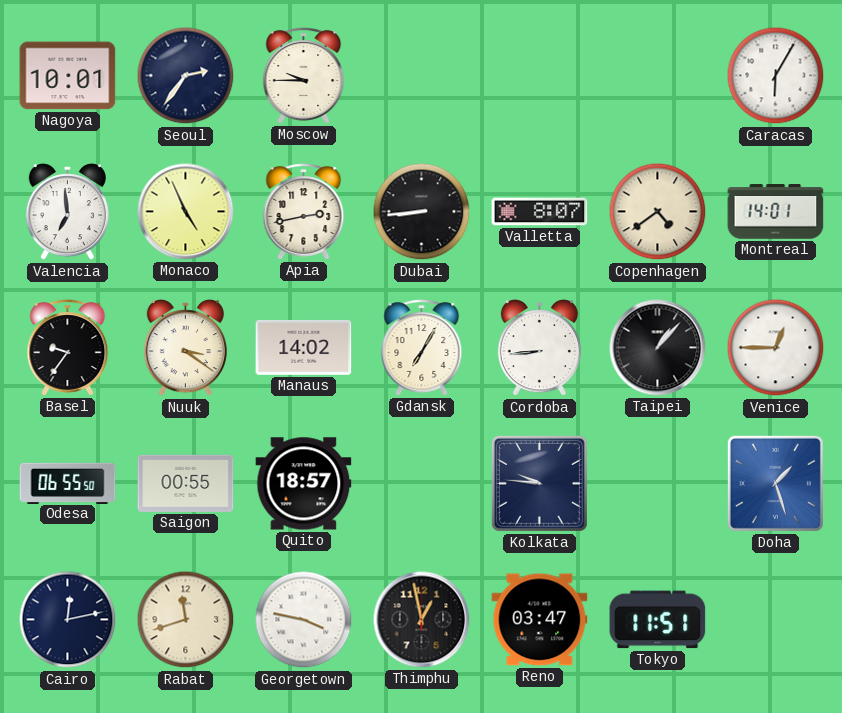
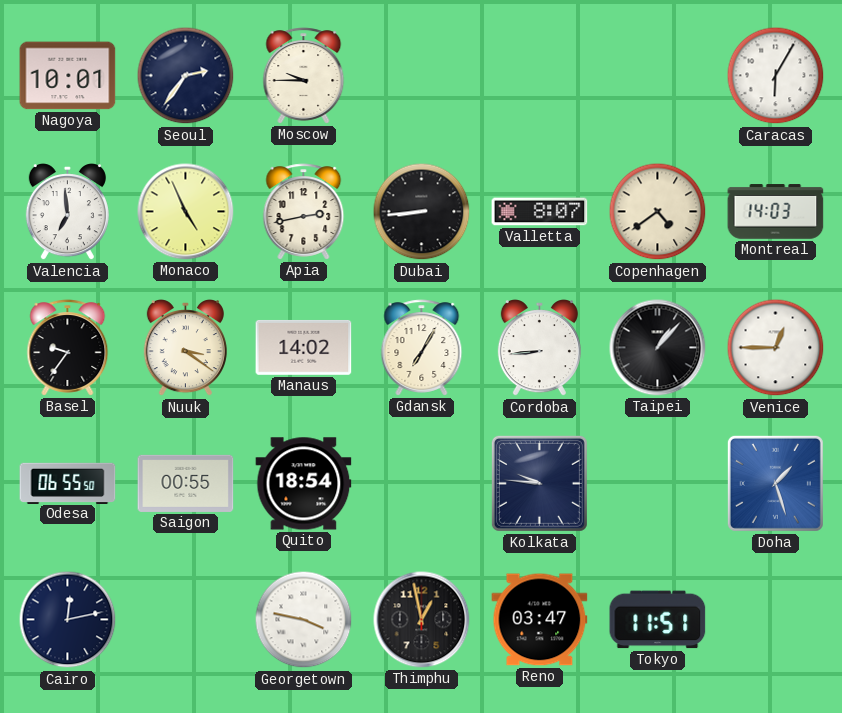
Montreal: 14:01 -> 14:03
Quito: 18:57 -> 18:54
Rabat: 11:42 -> none
